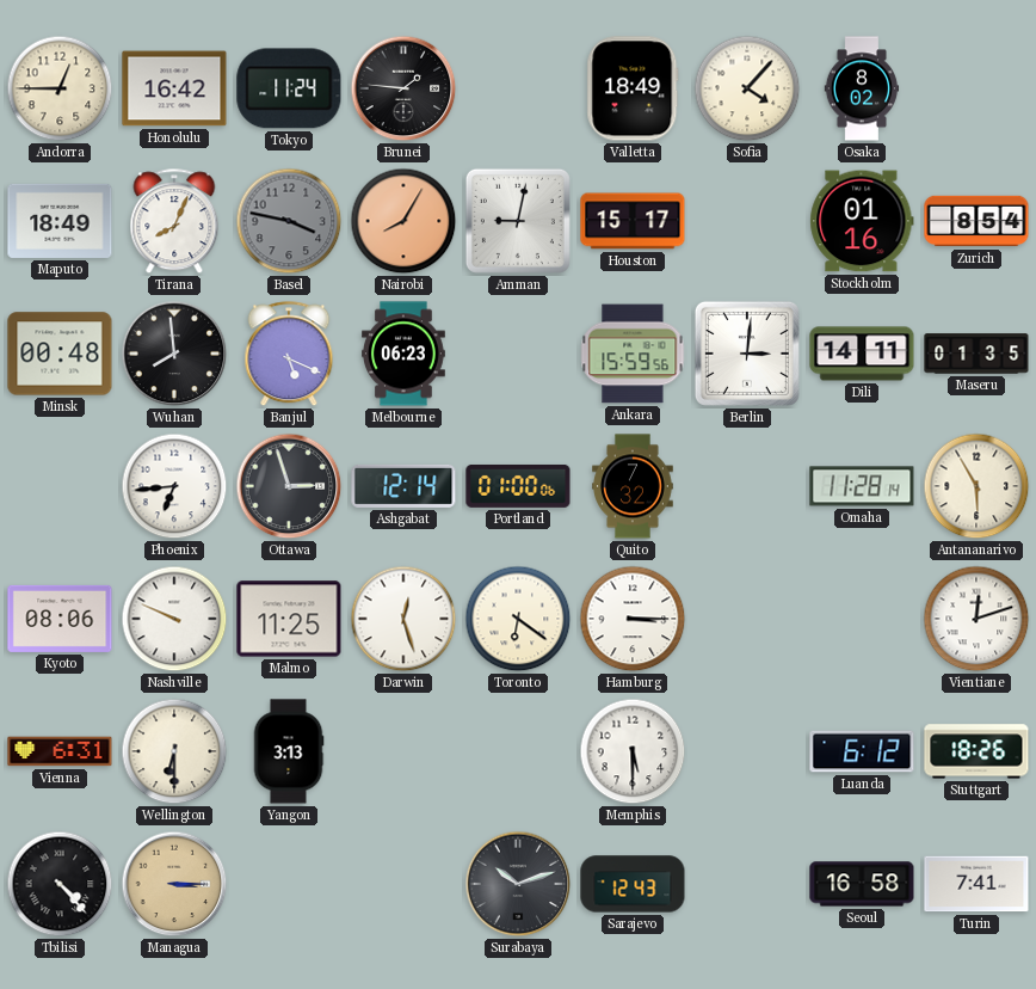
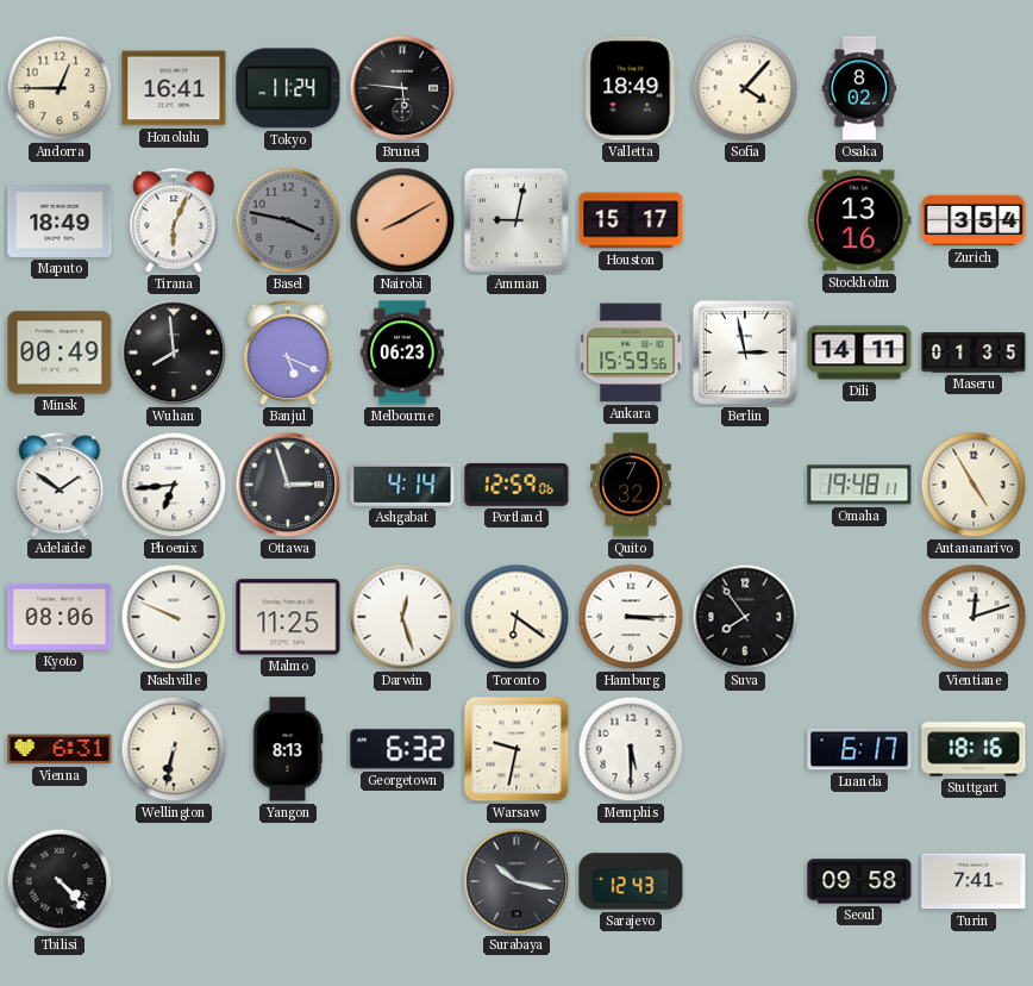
Honolulu: 16:42 -> 16:41
Brunei: 1:46 -> 5:46
Tirana: 8:04 -> 6:04
Nairobi: 8:05 -> 8:10
Stockholm: 01:16 -> 13:16
Zurich: 8:54 -> 3:54
Minsk: 00:48 -> 00:49
Berlin: 3:01 -> 2:58
Adelaide: none -> 1:51
Ashgabat: 12:14 -> 4:14
Portland: 01:00 -> 12:59
Omaha: 11:28 -> 19:48
Antananarivo: 5:55 -> 4:55
Suva: none -> 7:54
Wellington: 6:30 -> 6:32
Yangon: 3:13 -> 8:13
Georgetown: none -> 6:32
Warsaw: none -> 9:32
Luanda: 6:12 -> 6:17
Stuttgart: 18:26 -> 18:16
Managua: 3:15 -> none
Surabaya: 10:12 -> 10:17
Seoul: 16:58 -> 09:58
